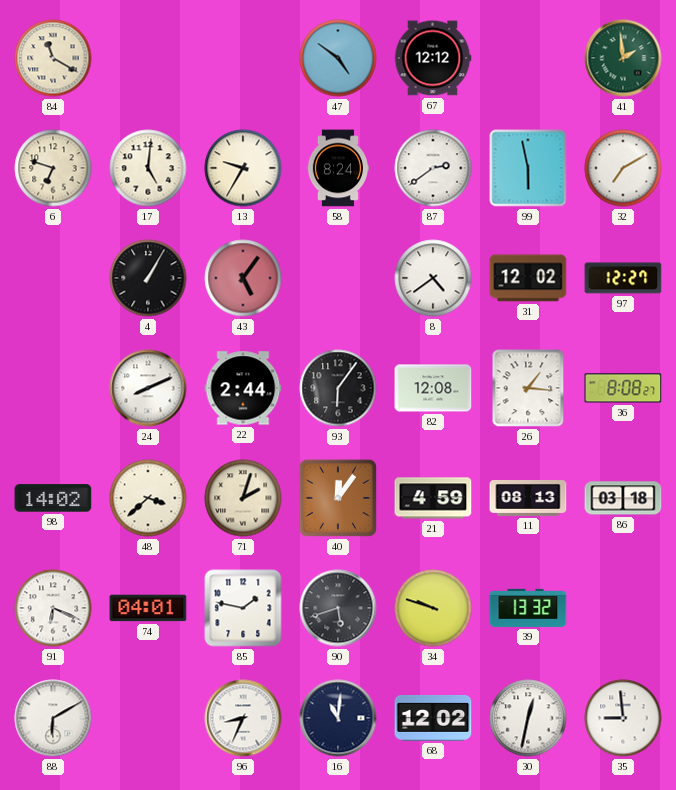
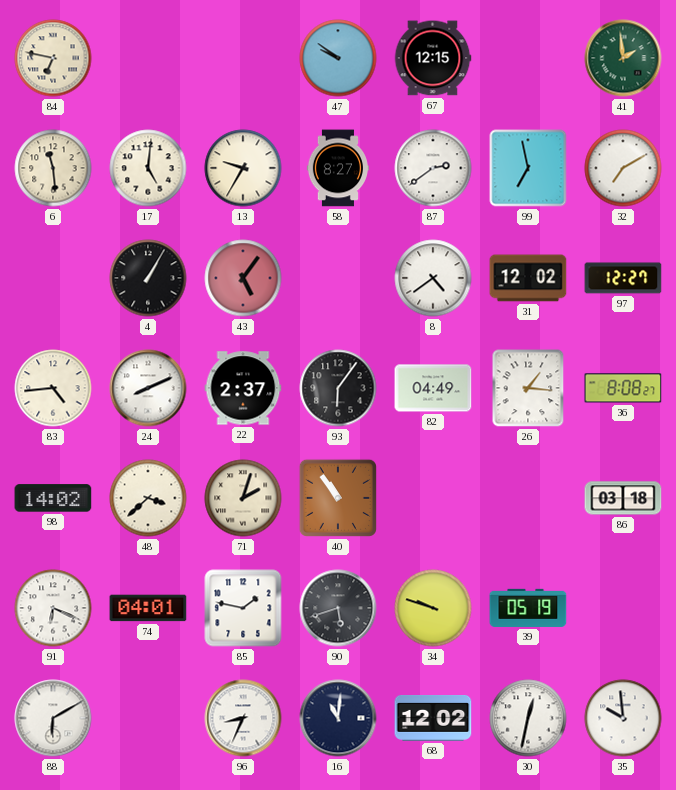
84: 11:20 -> 6:47
47: 4:51 -> 9:51
67: 12:12 -> 12:15
6: 6:48 -> 11:29
58: 8:24 -> 8:27
99: 5:58 -> 6:58
83: none -> 4:44
22: 2:44 -> 2:37
82: 12:08 -> 04:49
40: 12:06 -> 10:54
21: 4:59 -> none
11: 08:13 -> none
39: 13:32 -> 05:19
35: 8:59 -> 9:59
